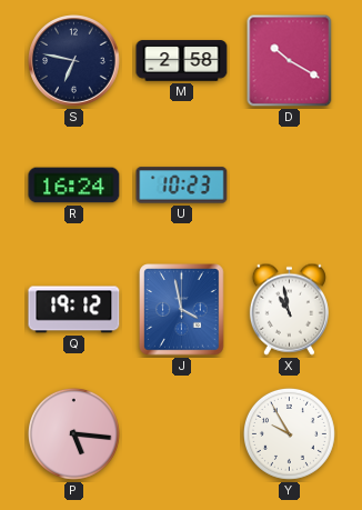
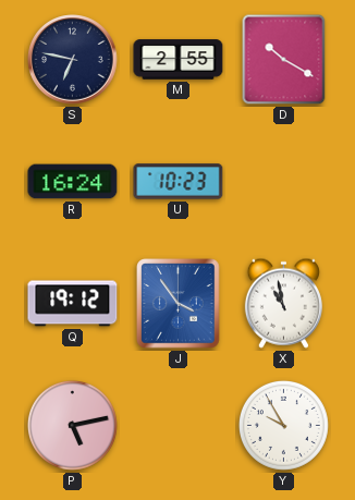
M: 2:58 -> 2:55
J: 3:58 -> 3:54
P: 5:16 -> 5:13
